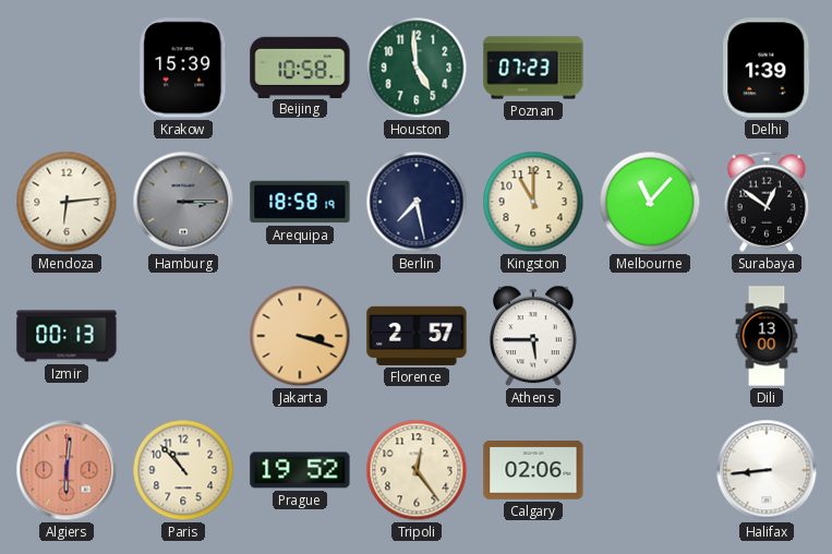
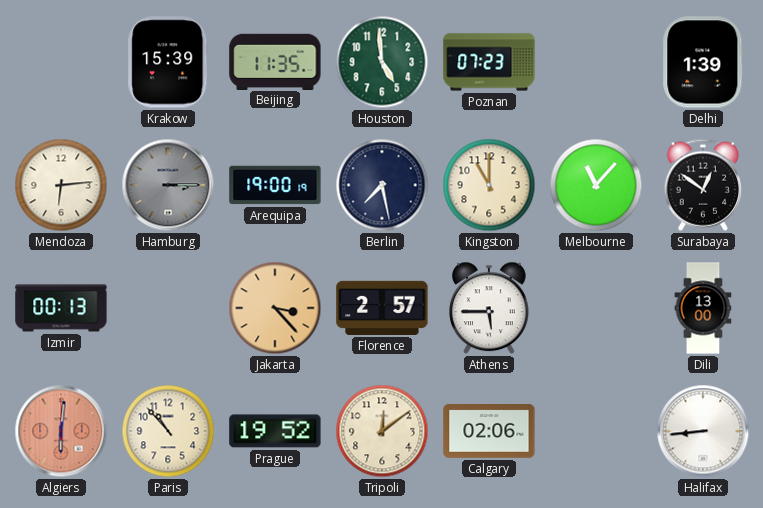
Beijing: 10:58 -> 11:35
Arequipa: 18:58 -> 19:00
Jakarta: 3:18 -> 3:23
Tripoli: 12:24 -> 12:09
